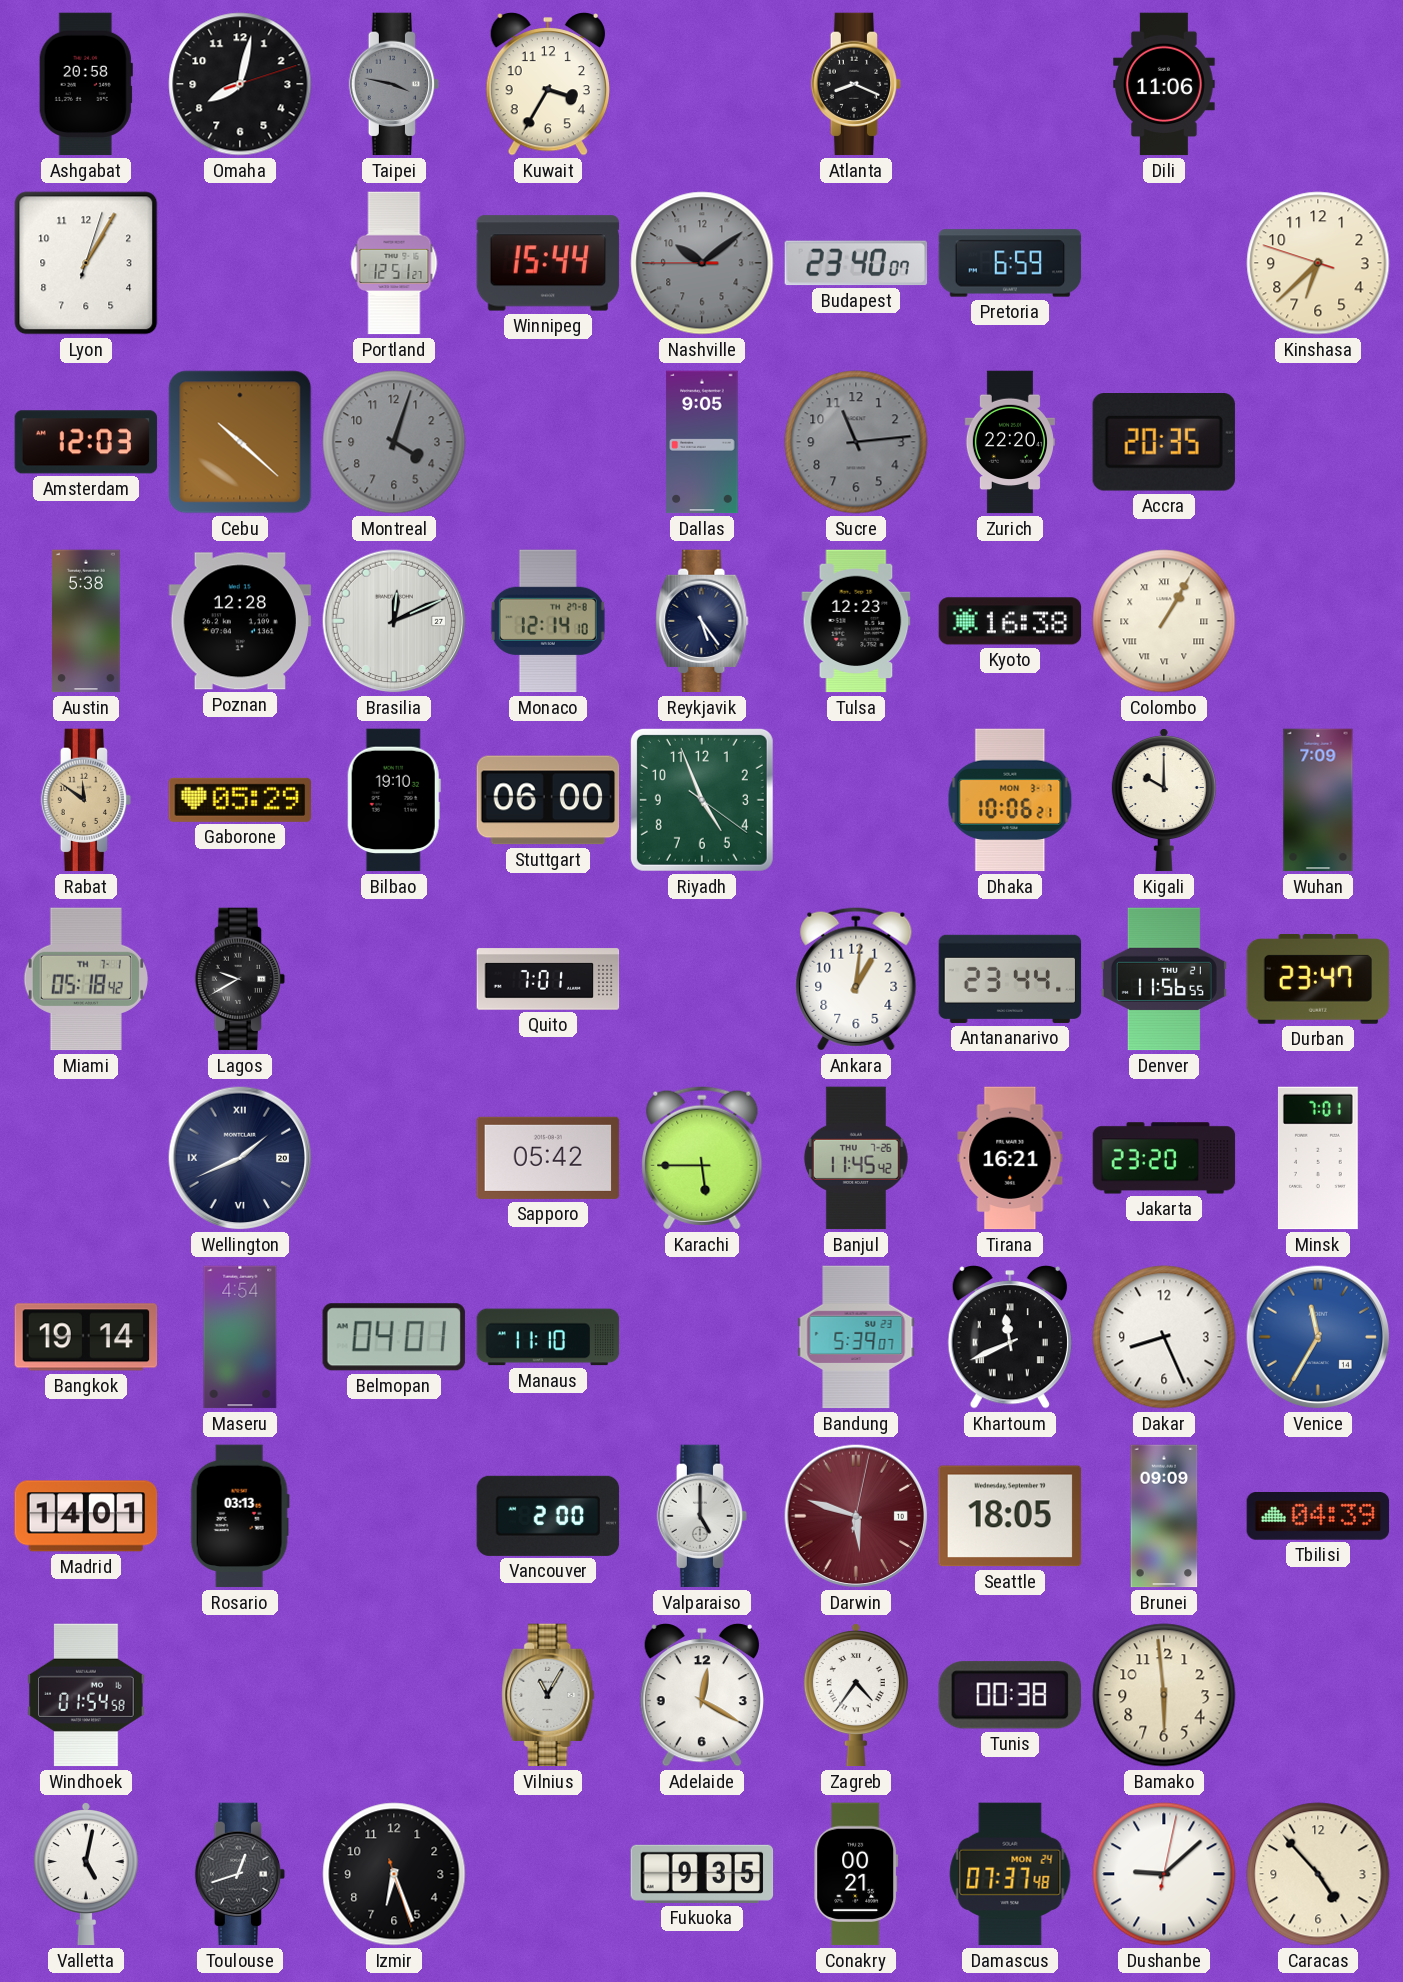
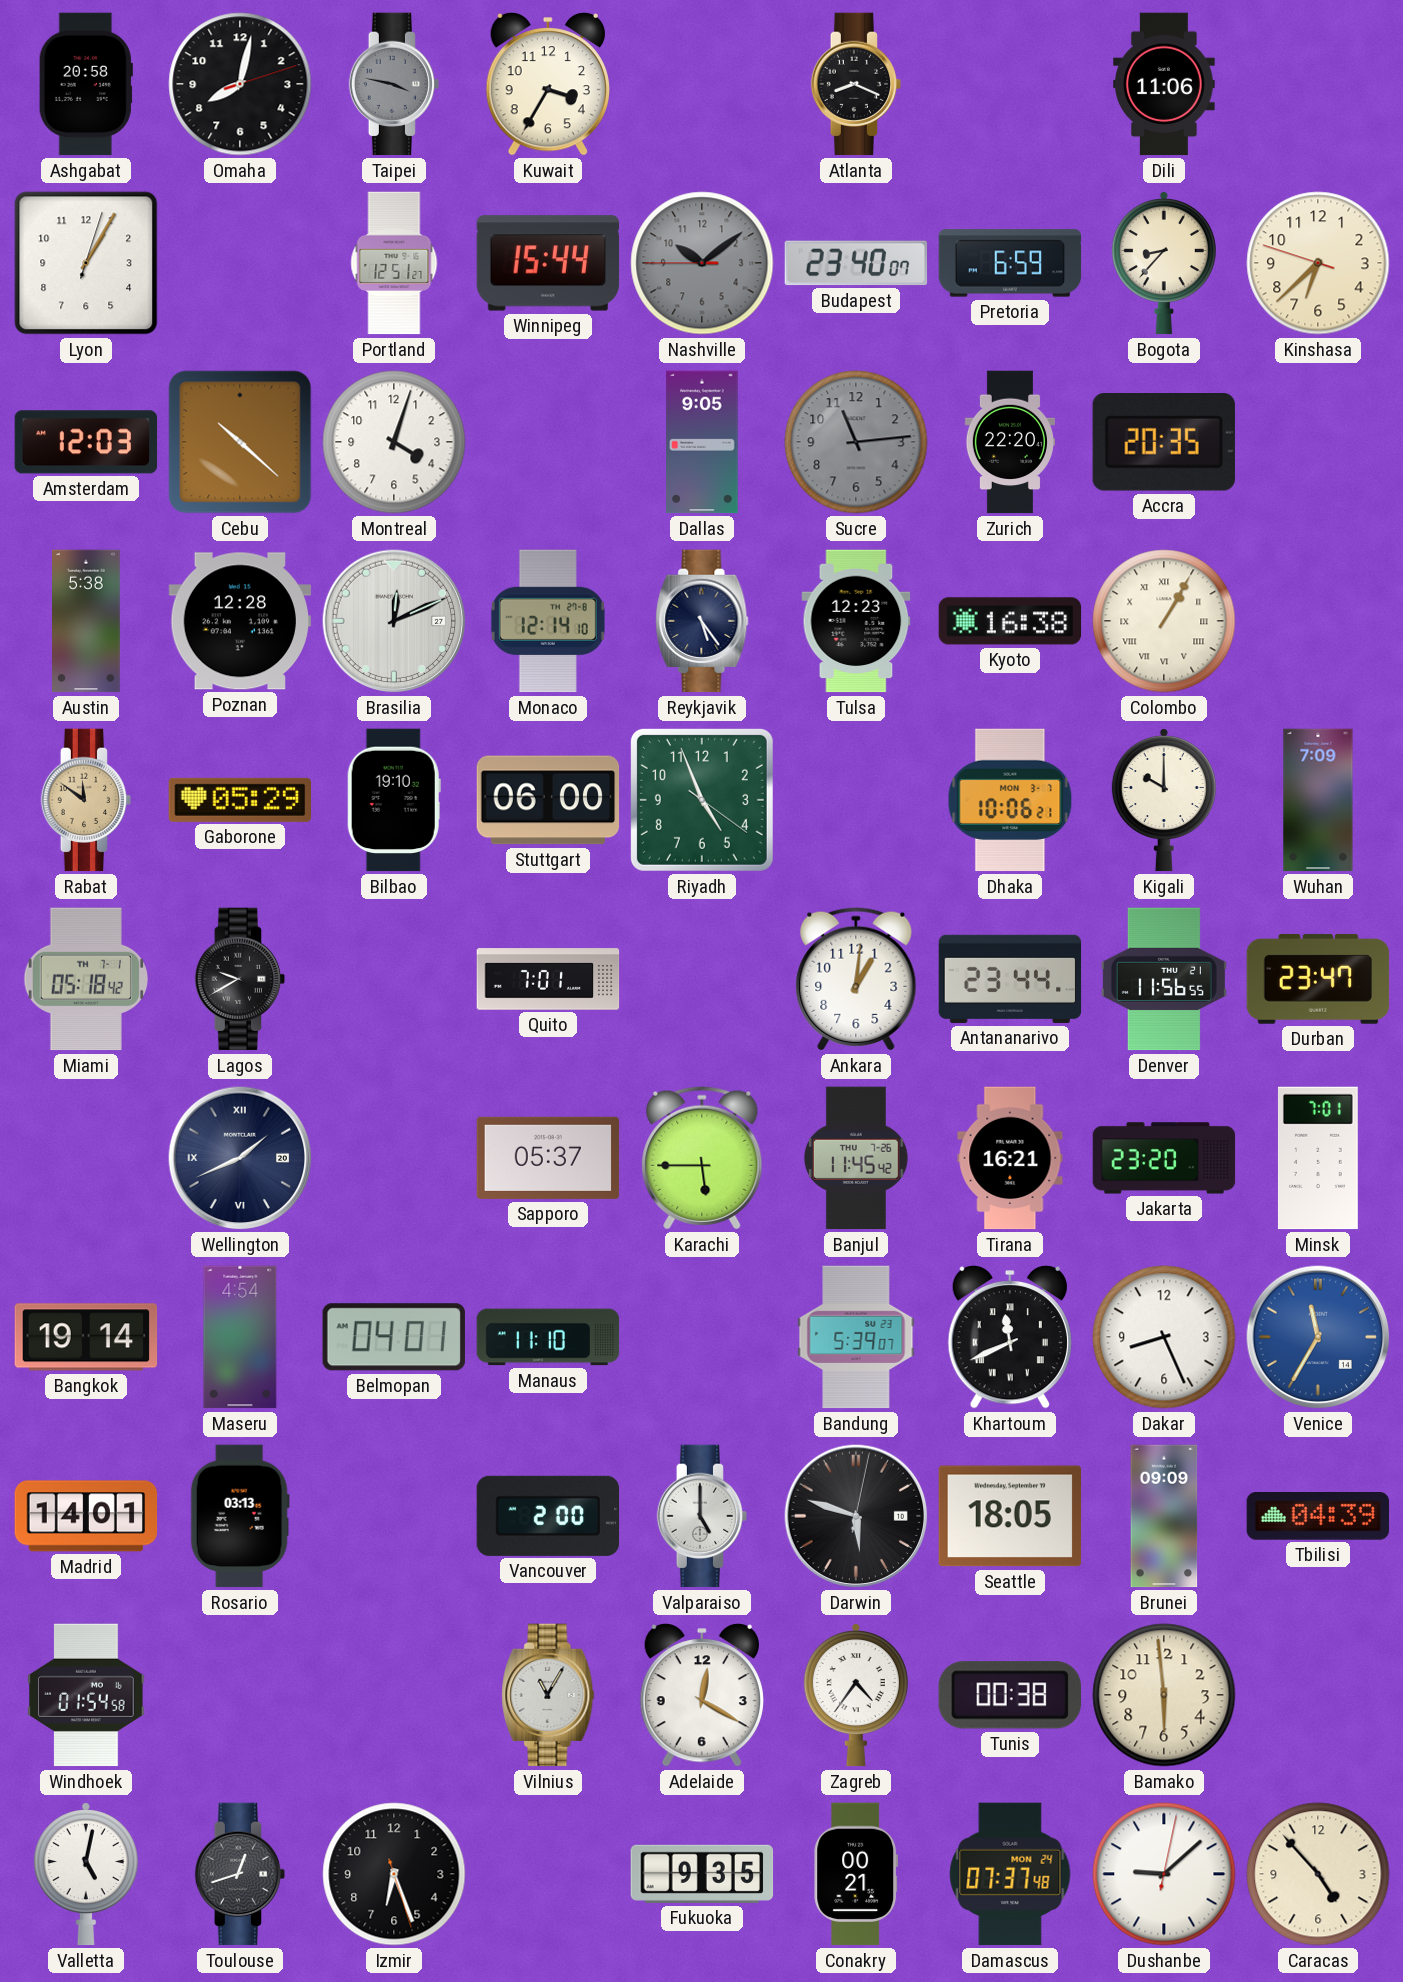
Bogota: none -> 8:37
Montreal dial: grey -> white
Sapporo: 05:42 -> 05:37
Darwin dial: burgundy -> black
